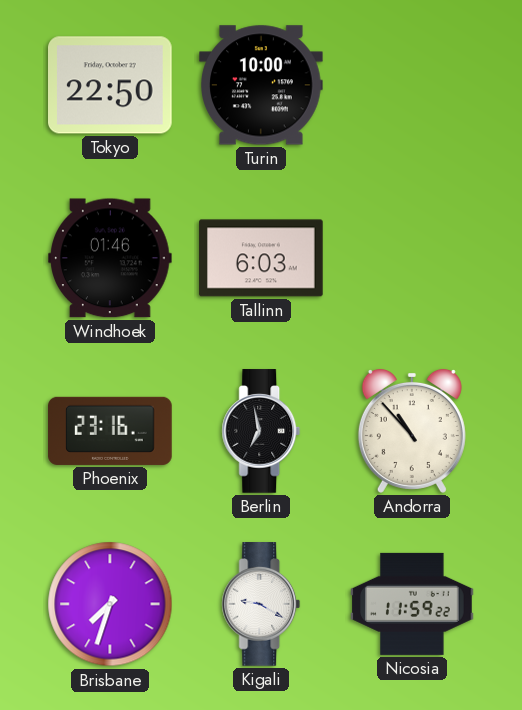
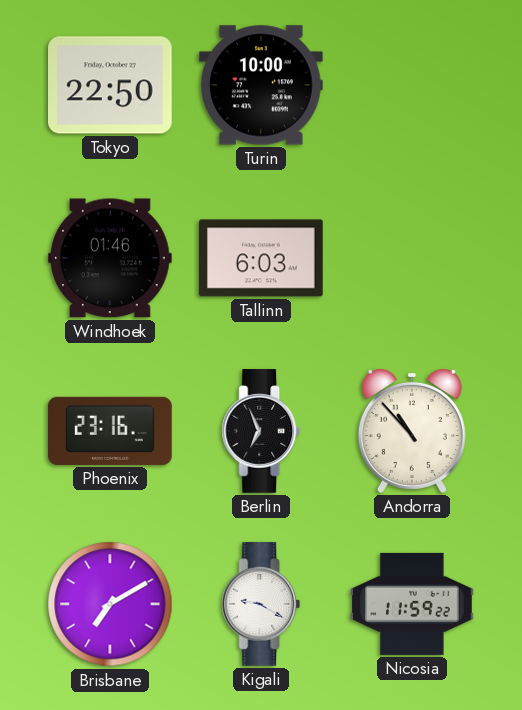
Berlin: 6:58 -> 6:56
Brisbane: 7:33 -> 7:10
